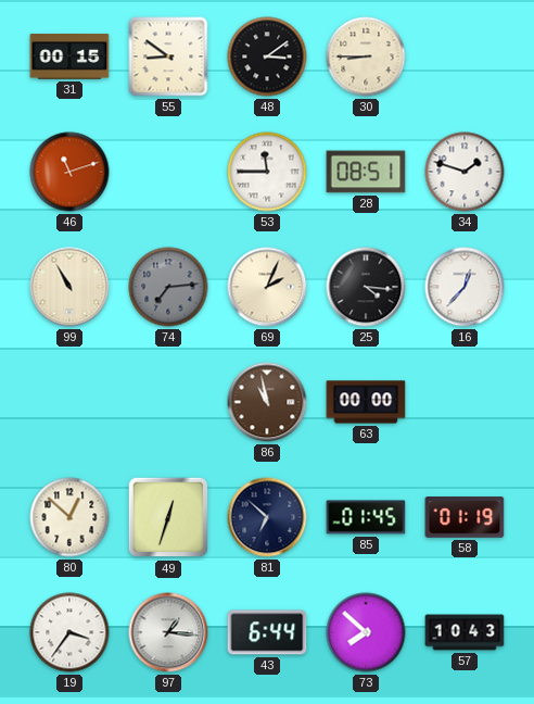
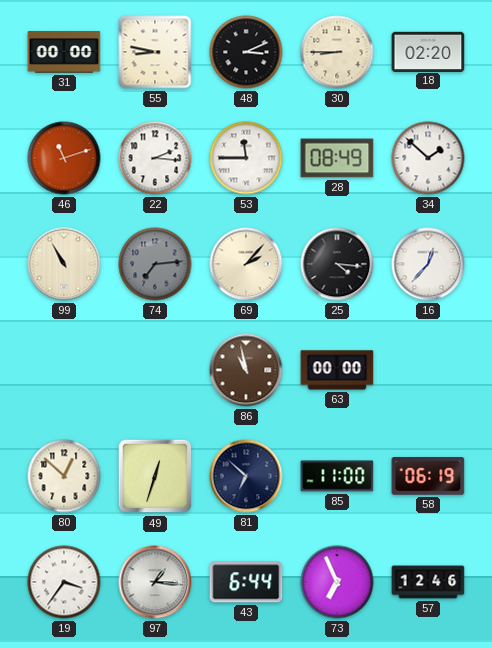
31: 00:15 -> 00:00
55: 8:51 -> 8:47
48: 3:09 -> 3:11
18: none -> 02:20
22: none -> 2:16
28: 08:51 -> 08:49
34: 1:48 -> 1:52
69: 2:04 -> 2:07
85: 01:45 -> 11:00
58: 01:19 -> 06:19
73: 7:52 -> 6:56
57: 10:43 -> 12:46
